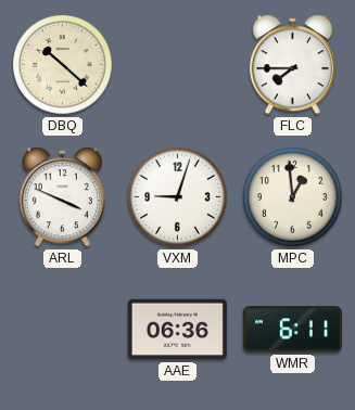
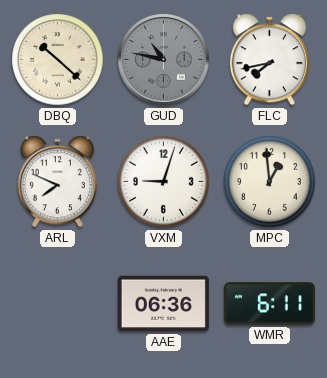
GUD: none -> 10:47
FLC: 7:45 -> 7:43
ARL: 3:49 -> 7:49
